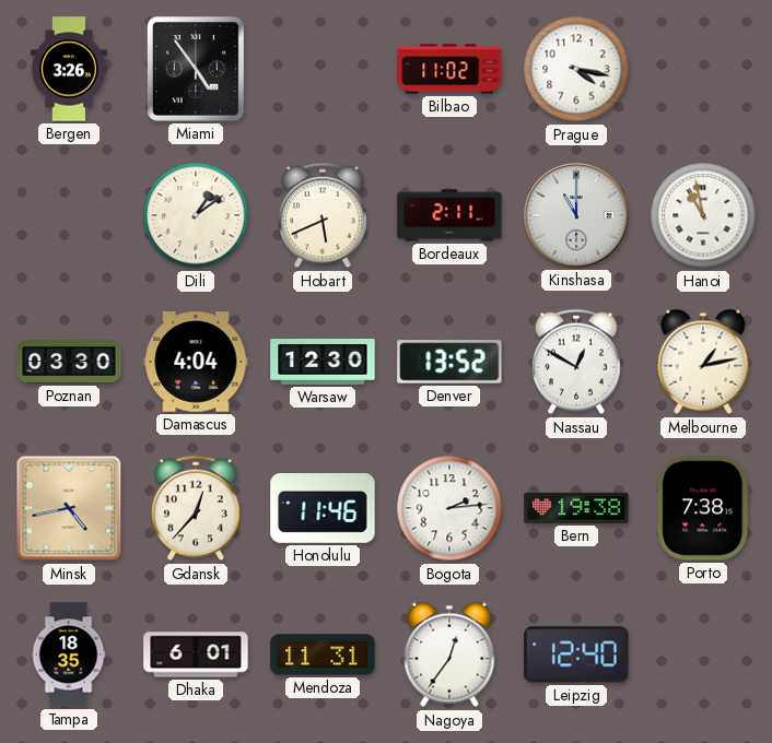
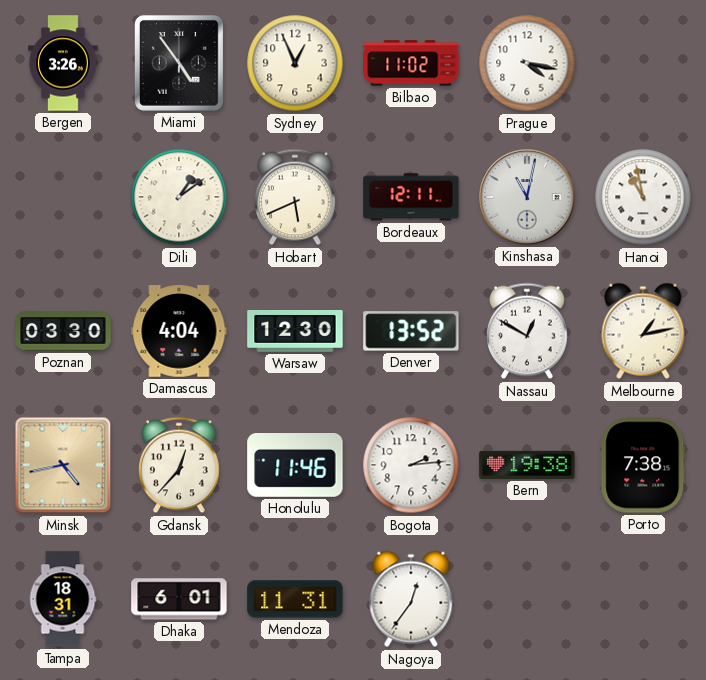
Sydney: none -> 12:56
Bordeaux: 2:11 -> 12:11
Kinshasa: 11:00 -> 11:02
Tampa: 18:35 -> 18:31
Leipzig: 12:40 -> none
